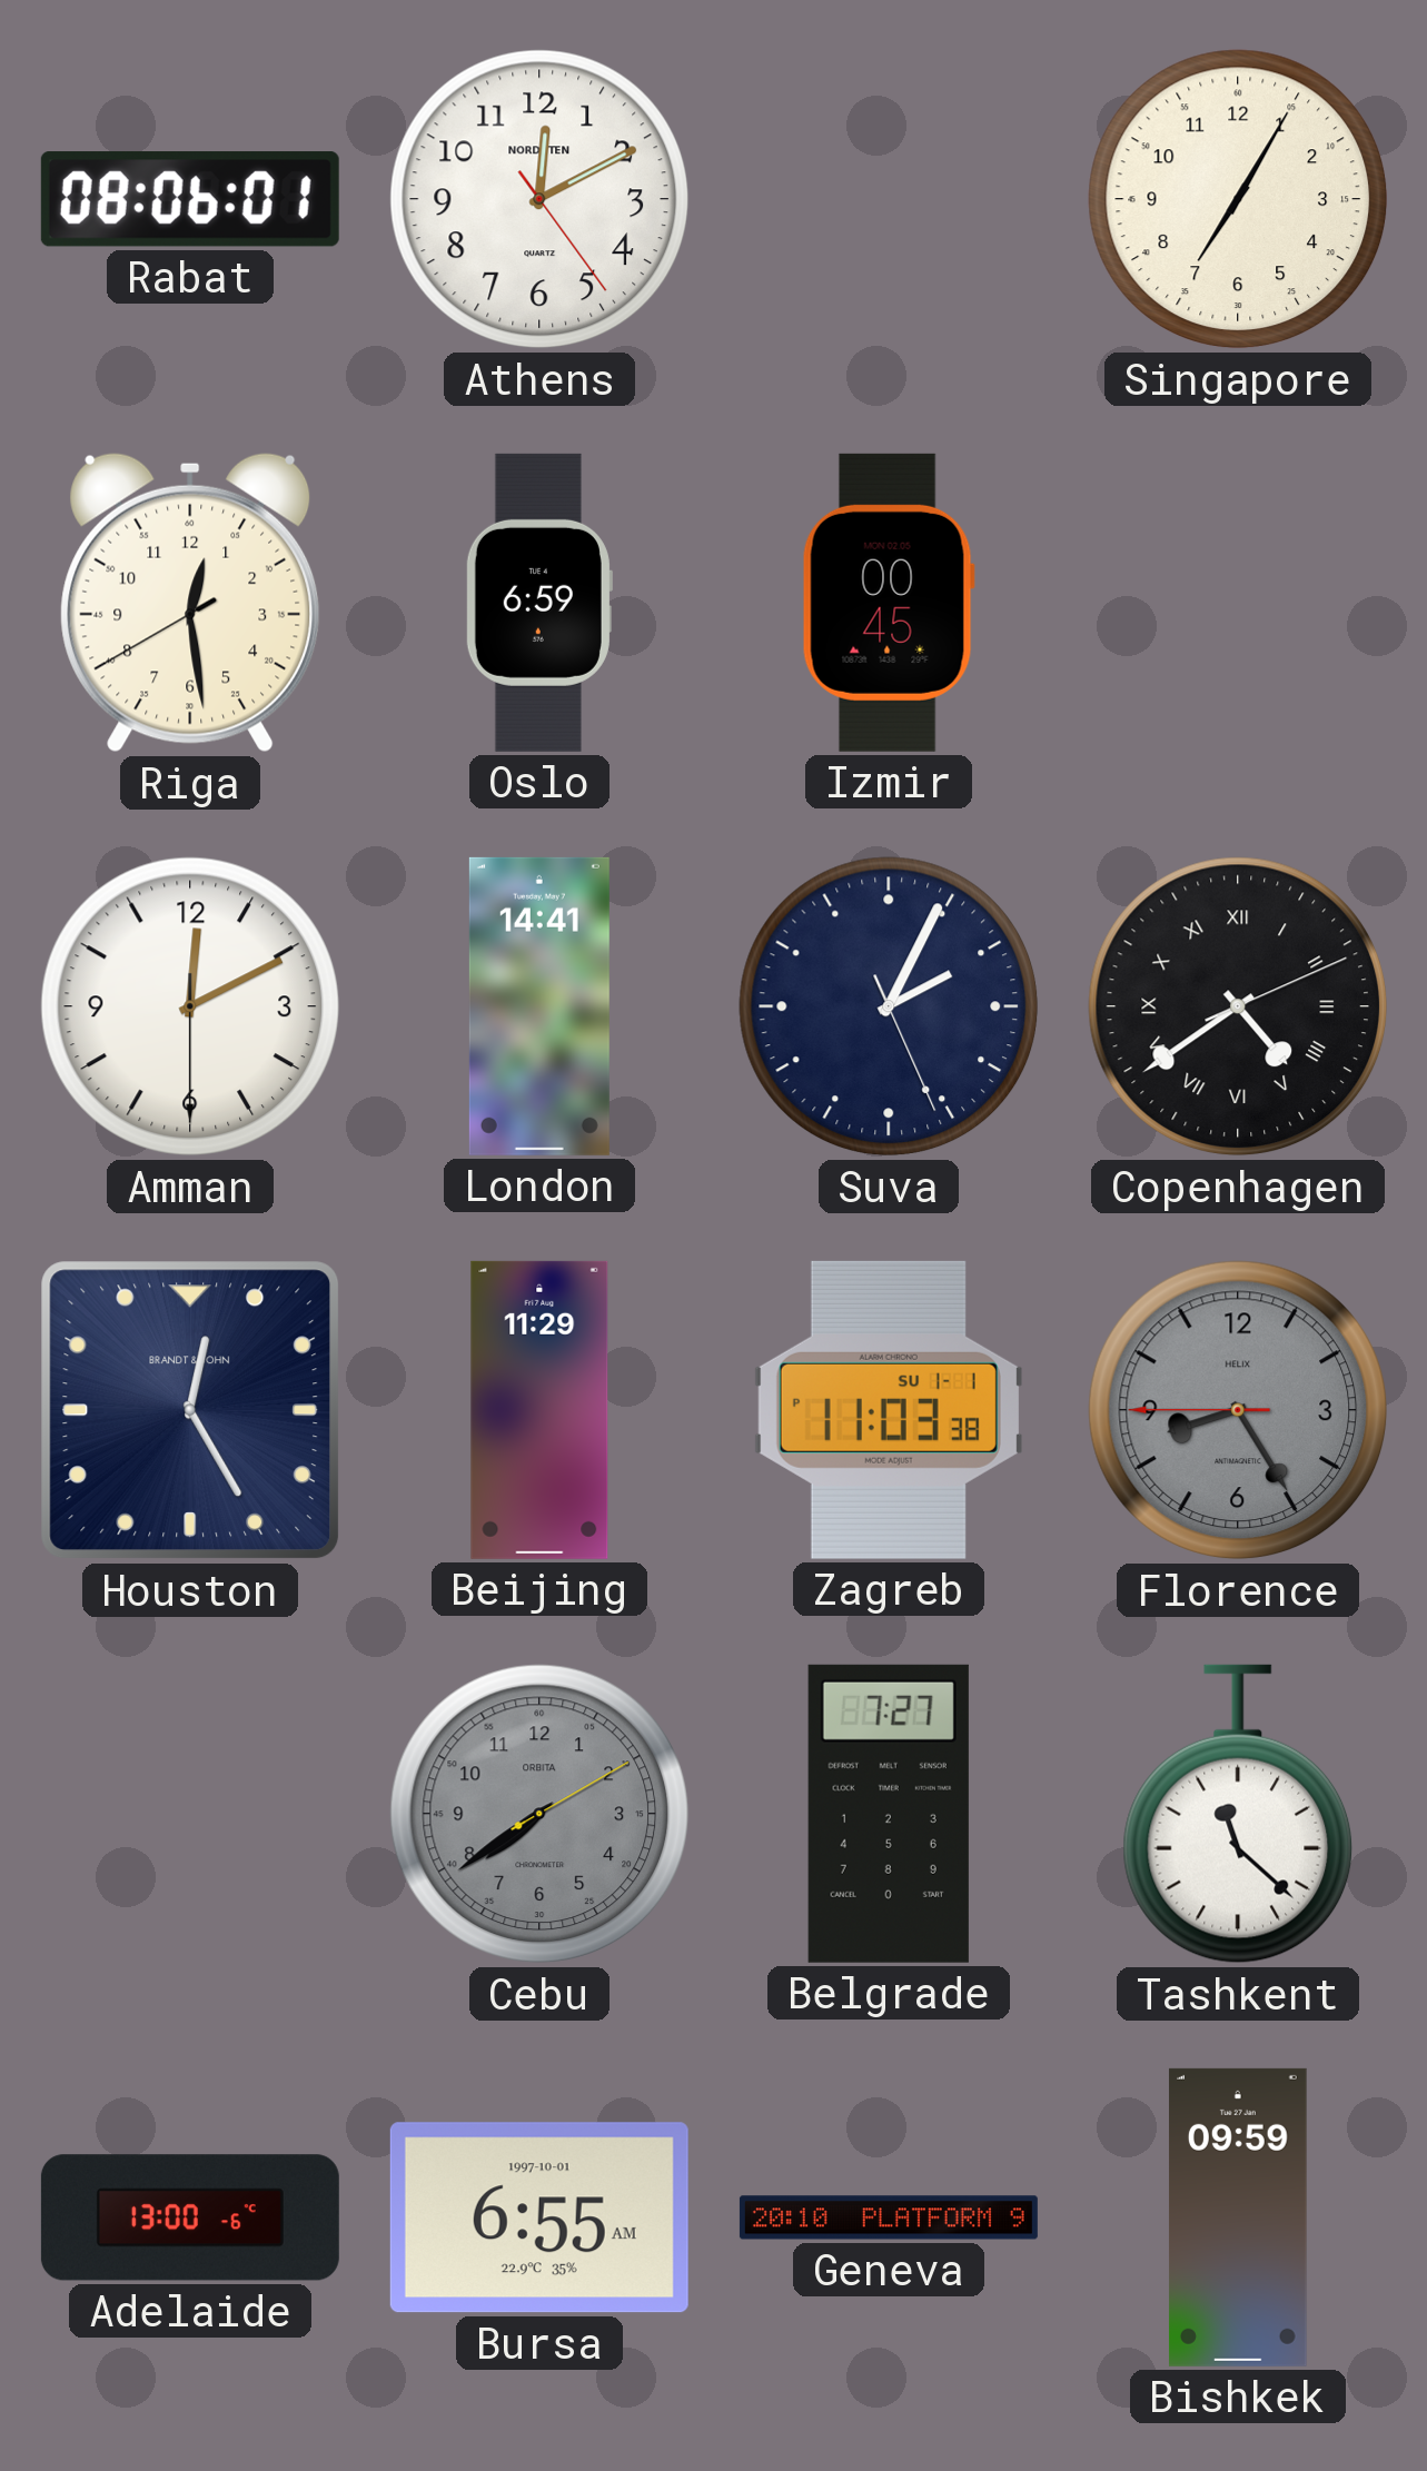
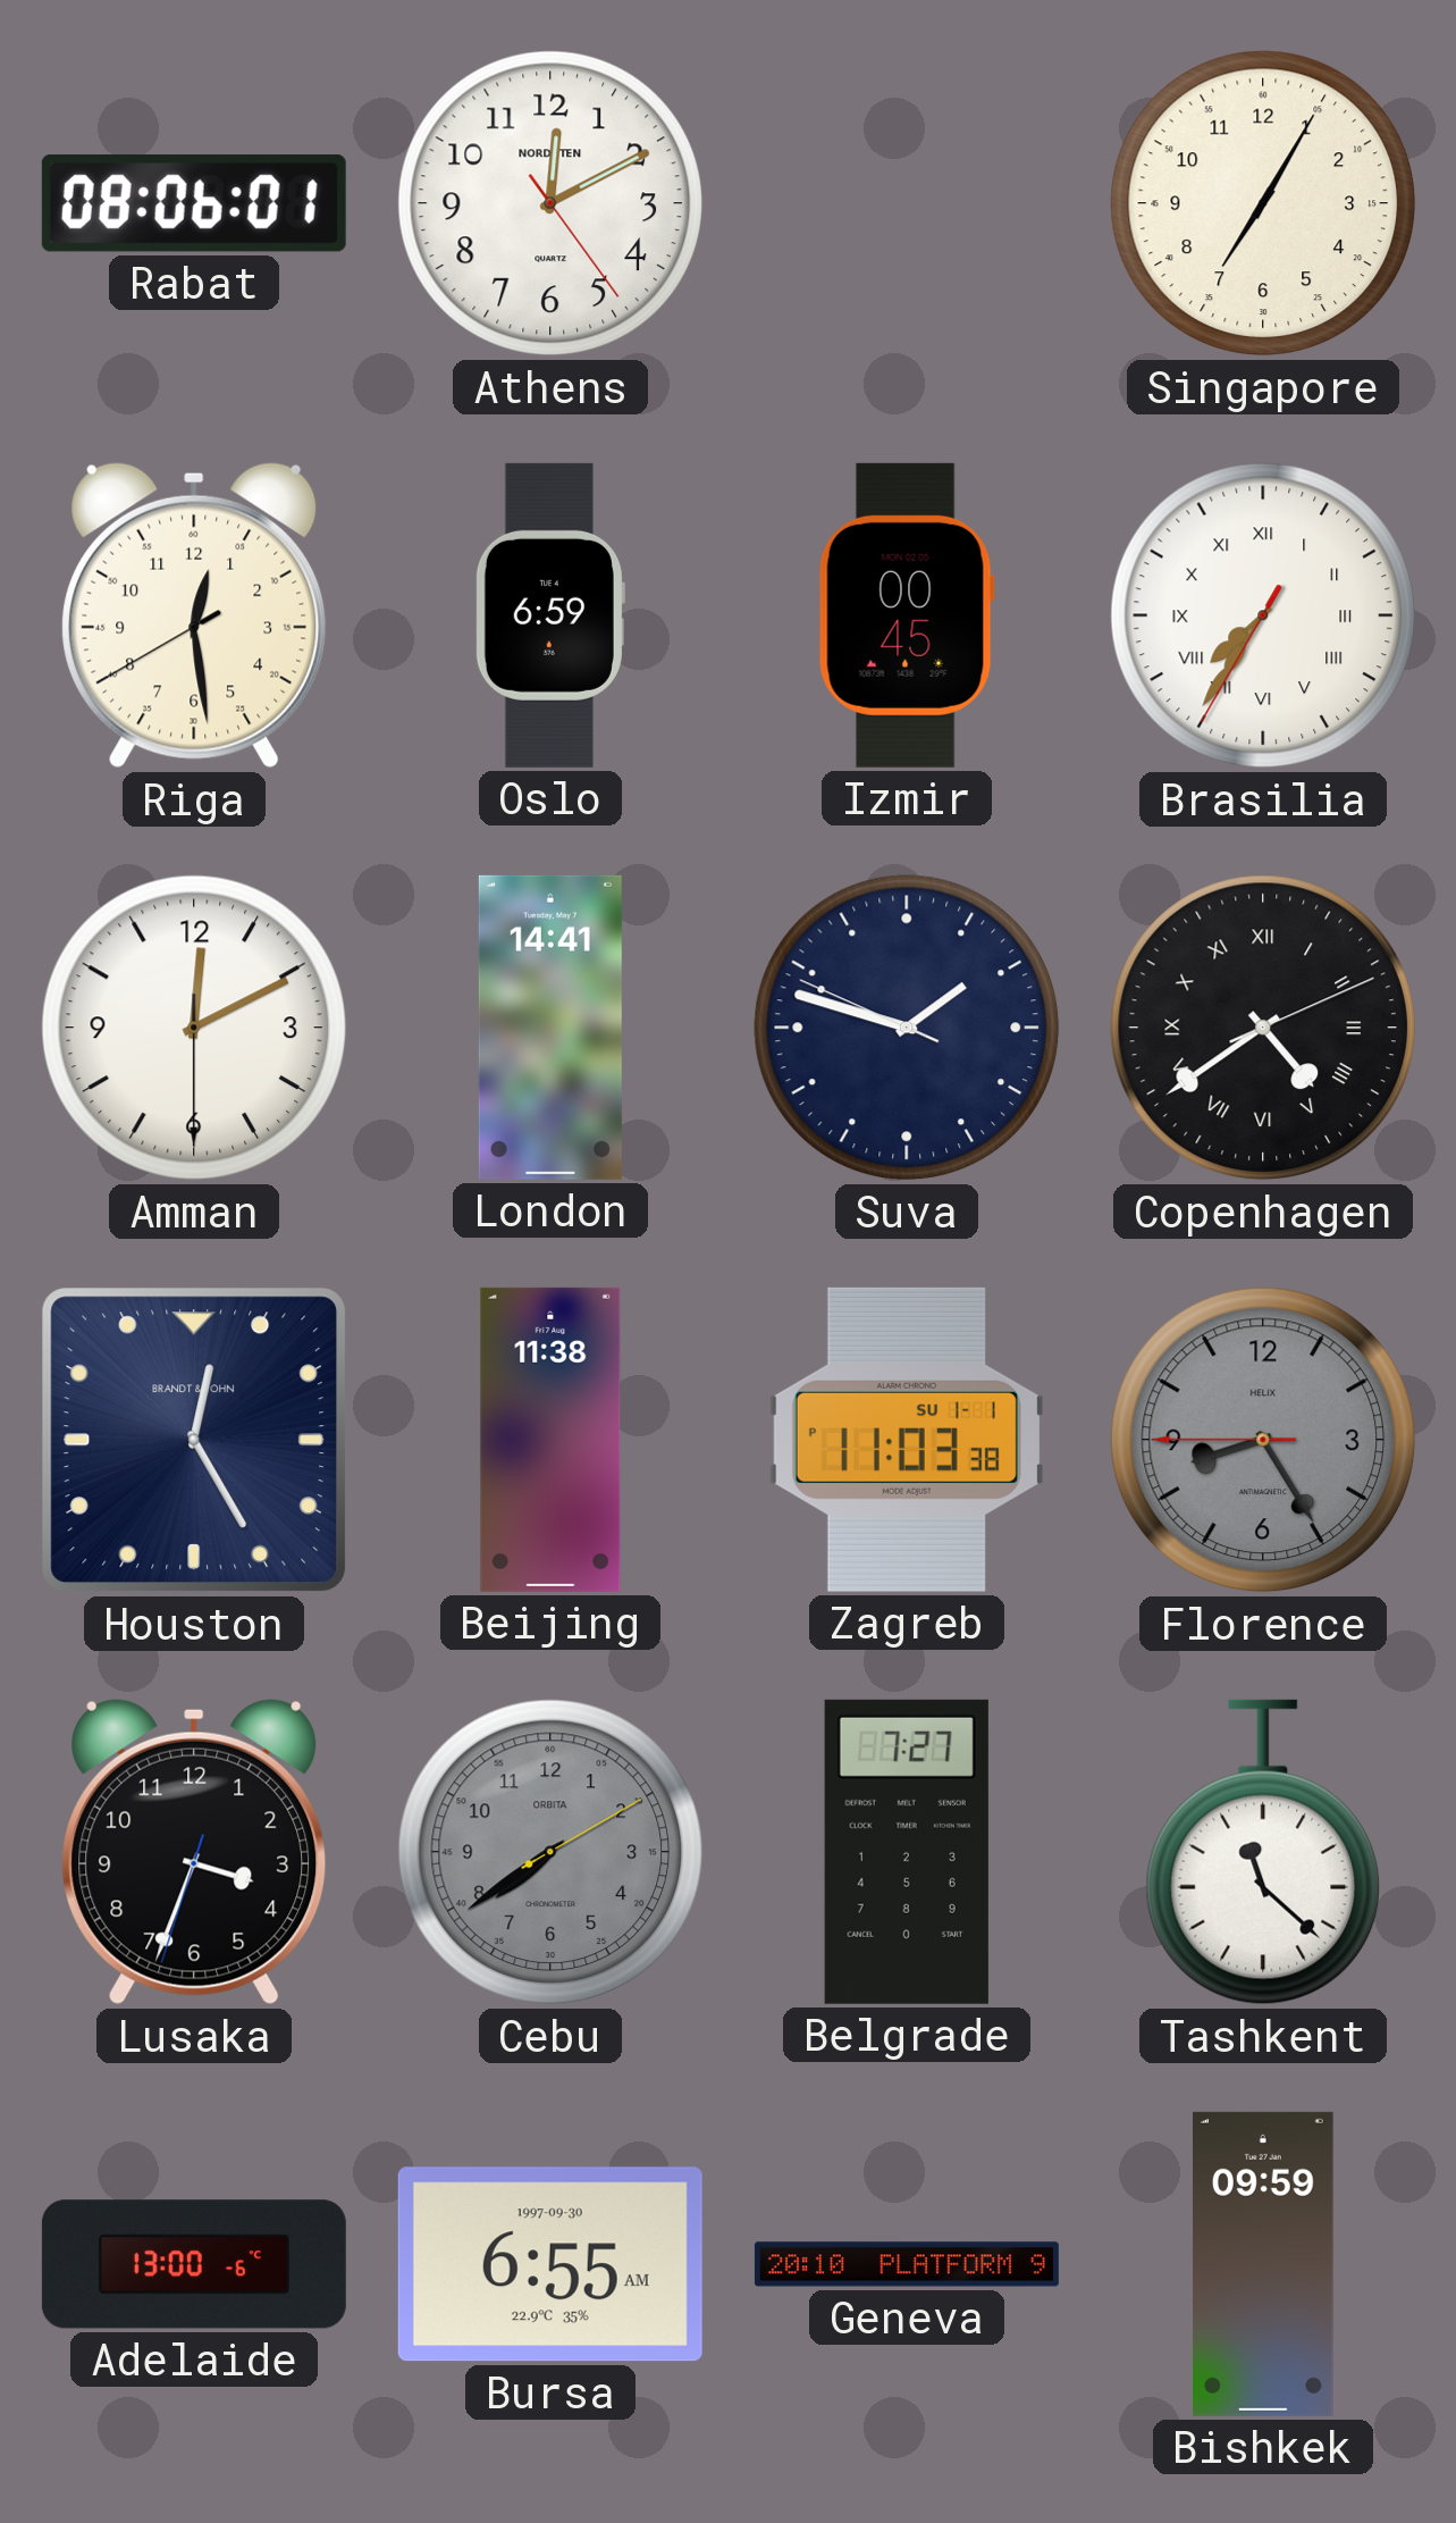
Brasilia: none -> 7:35
Suva: 2:04 -> 1:47
Beijing: 11:29 -> 11:38
Lusaka: none -> 3:33
Bursa date: 1997-10-01 -> 1997-09-30
